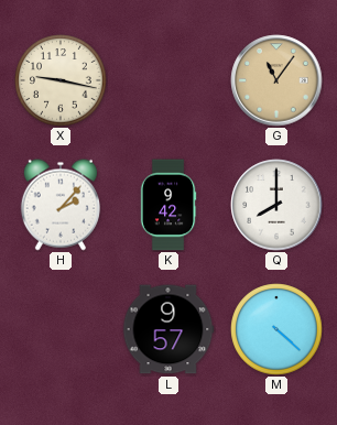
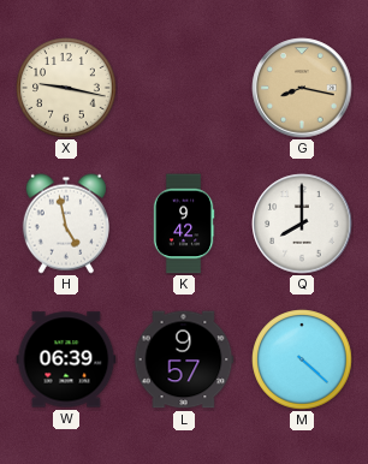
G: 11:06 -> 8:17
H: 2:07 -> 4:58
W: none -> 06:39
